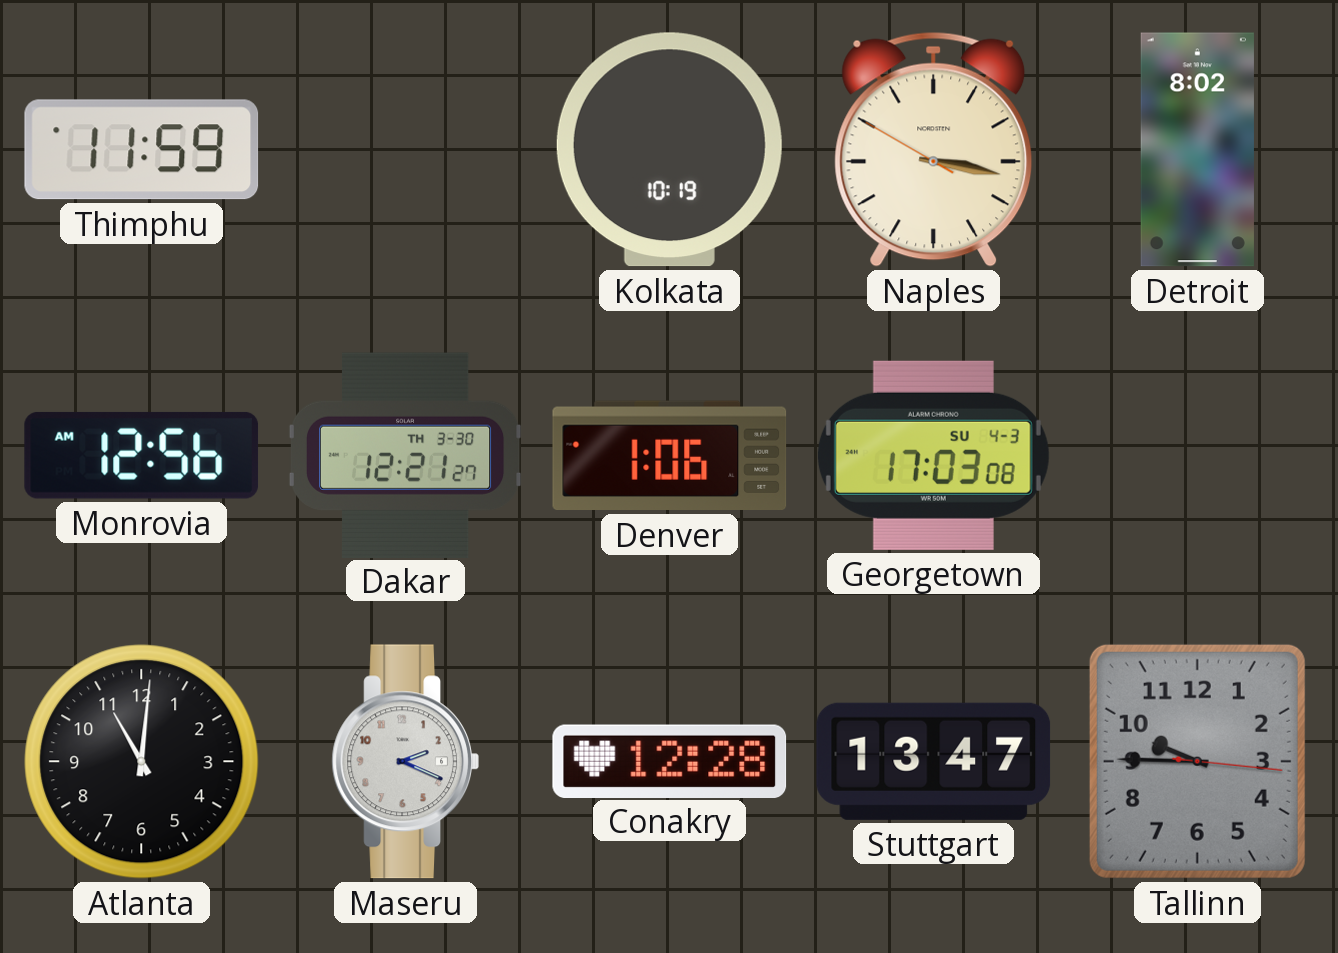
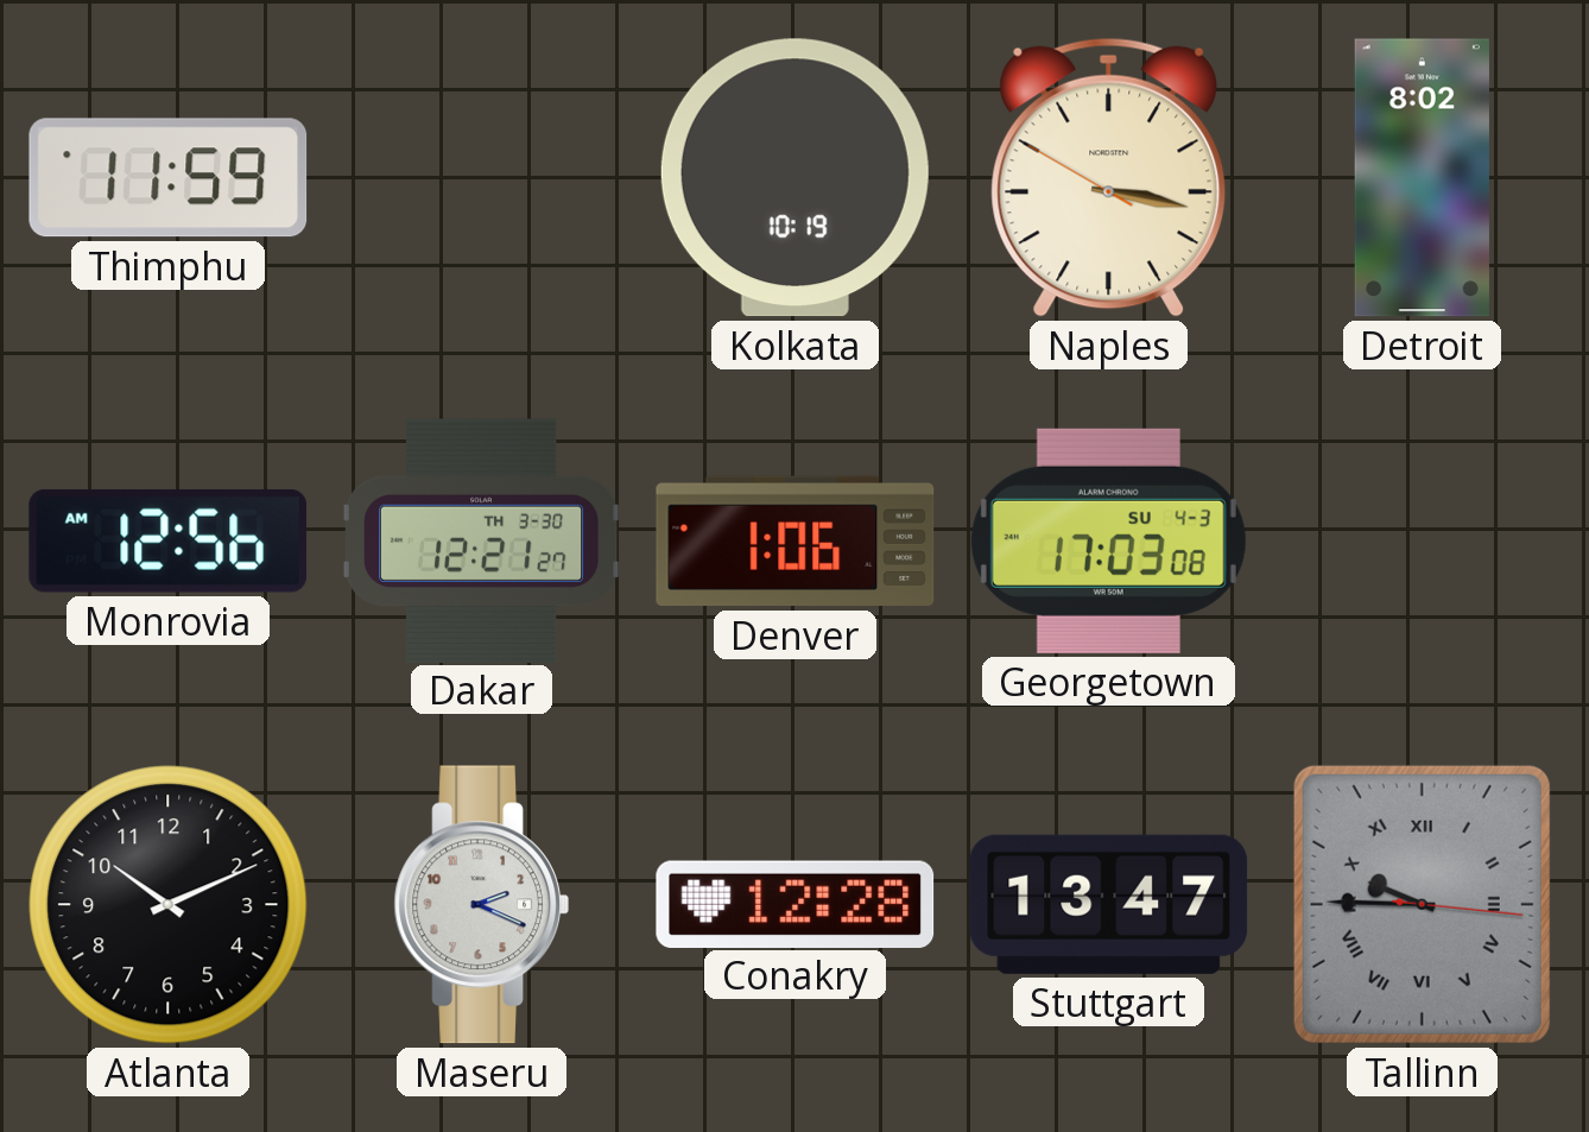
Atlanta: 11:01 -> 10:11
Tallinn numerals: Arabic -> Roman
